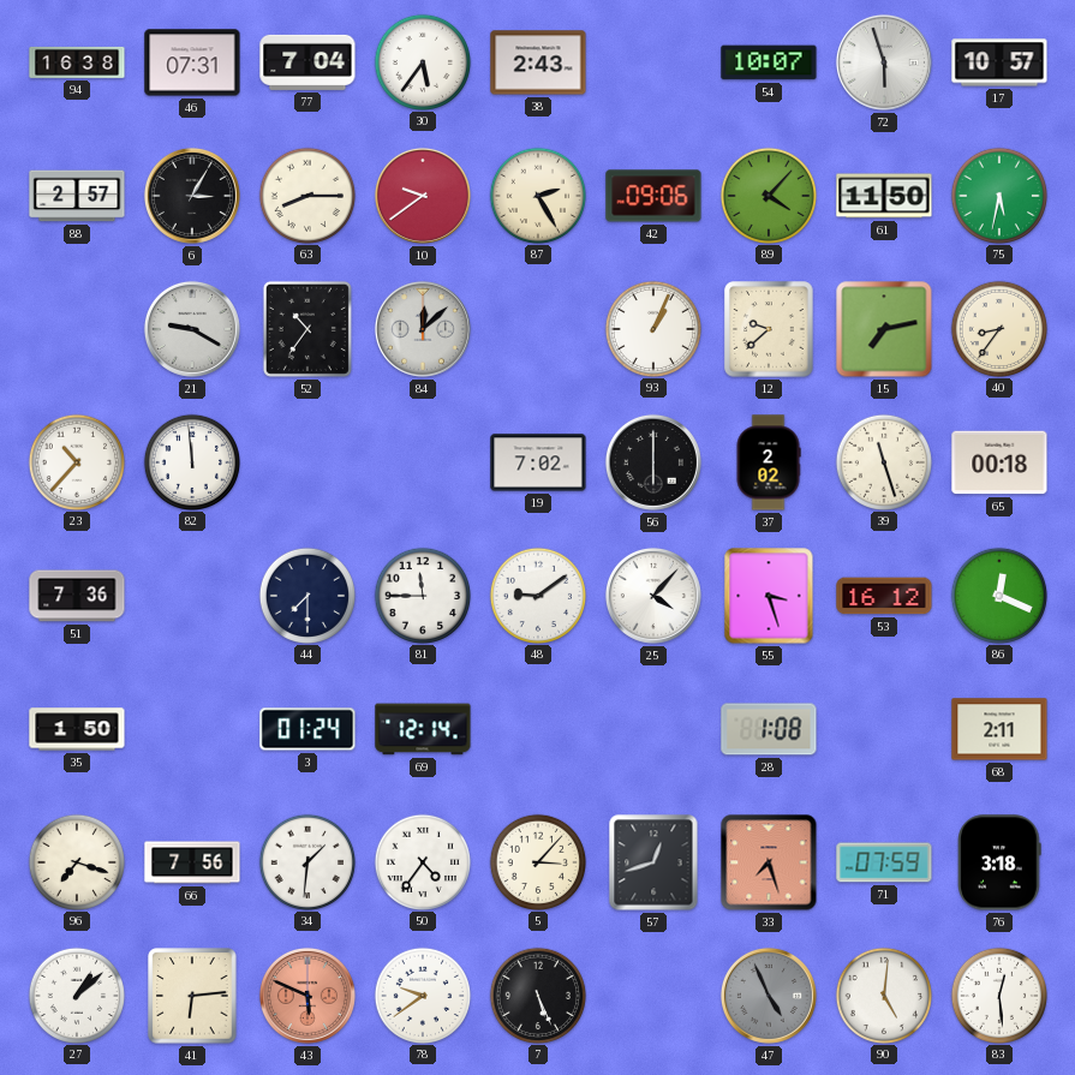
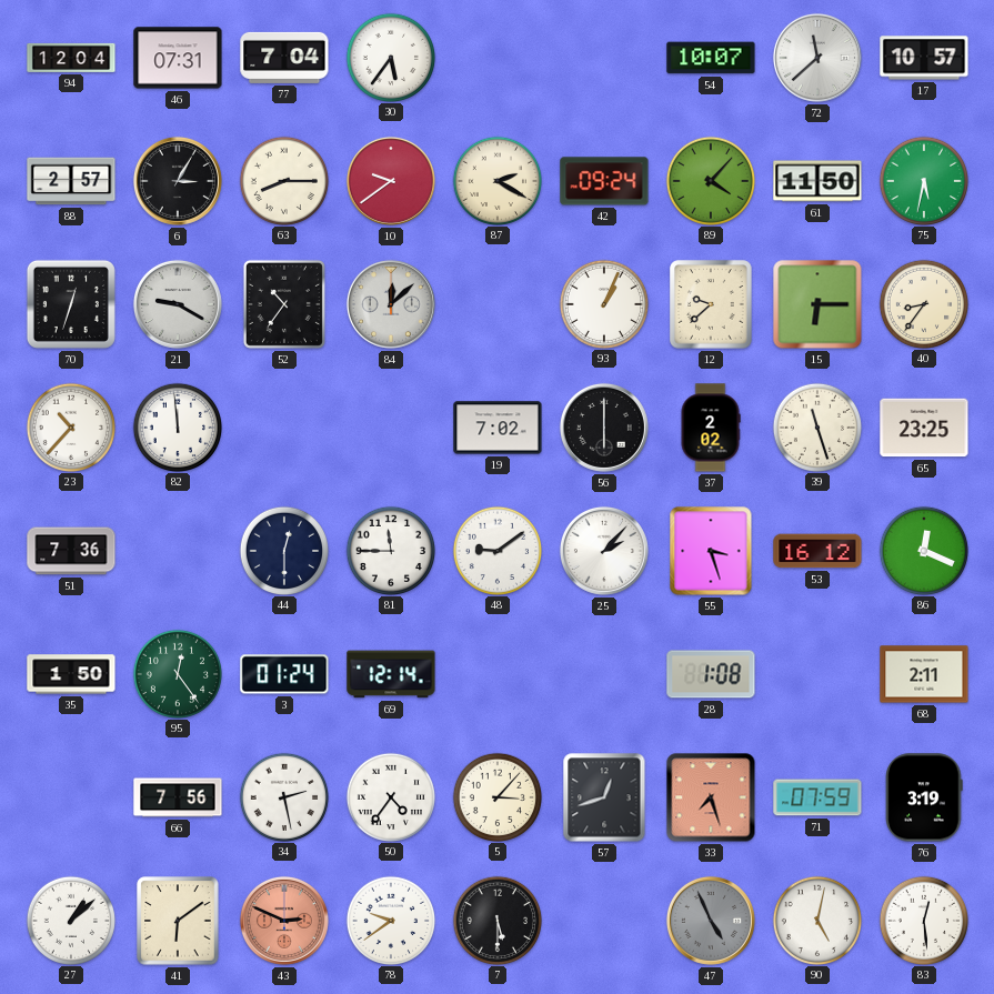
94: 16:38 -> 12:04
38: 2:43 -> none
72: 5:57 -> 11:38
87: 2:25 -> 2:20
42: 09:06 -> 09:24
70: none -> 12:33
15: 7:13 -> 6:15
65: 00:18 -> 23:25
44: 7:30 -> 12:30
25: 4:07 -> 2:07
95: none -> 12:24
96: 7:18 -> none
34: 1:31 -> 2:28
76: 3:18 -> 3:19
41: 6:14 -> 6:09
43: 5:49 -> 2:49
7: 5:26 -> 5:30
90: 5:01 -> 5:02
